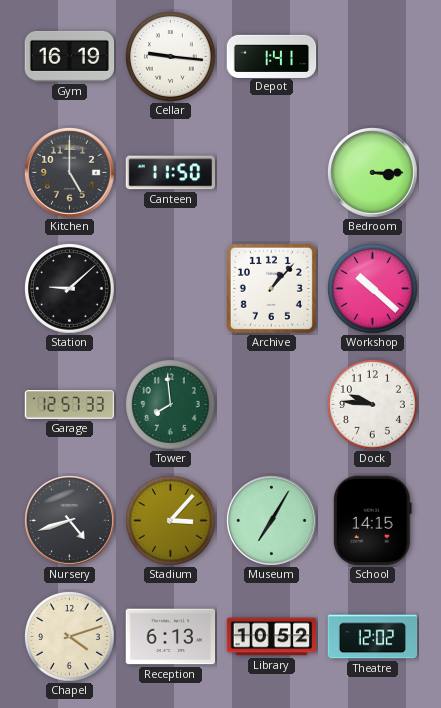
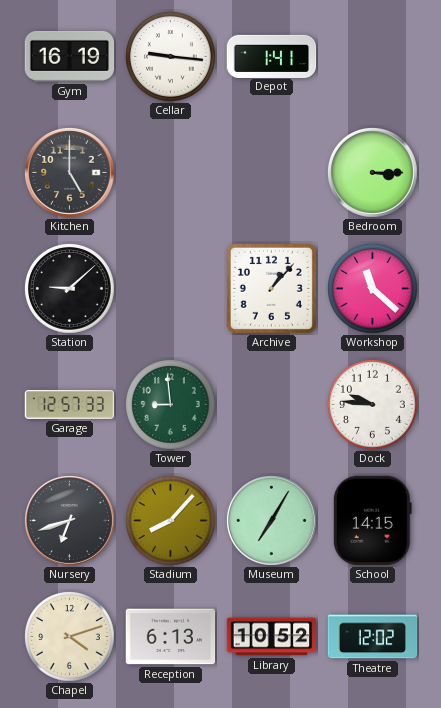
Canteen: 11:50 -> none
Workshop: 10:22 -> 11:22
Tower: 7:59 -> 8:59
Nursery: 4:42 -> 6:42
Stadium: 3:07 -> 8:07
